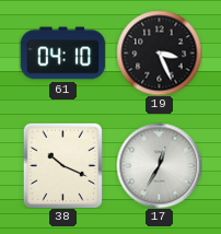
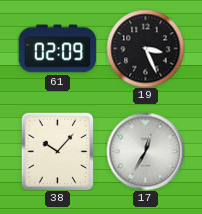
61: 04:10 -> 02:09
38: 10:19 -> 10:07
